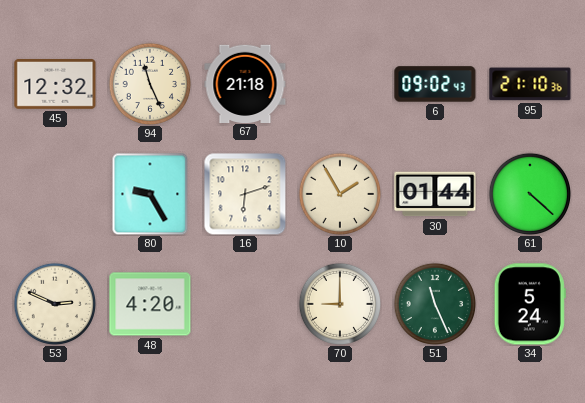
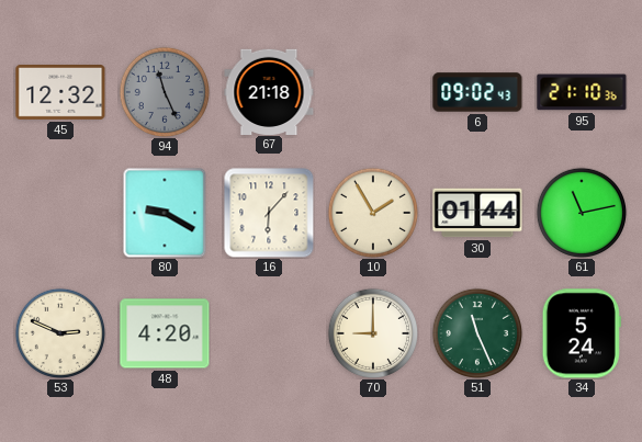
94 dial: cream -> grey
80: 9:25 -> 9:20
16: 6:12 -> 6:07
61: 4:22 -> 11:13
